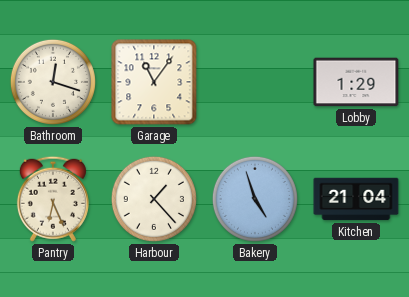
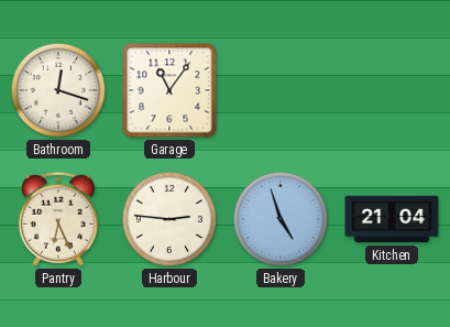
Lobby: 1:29 -> none
Harbour: 1:23 -> 2:46
